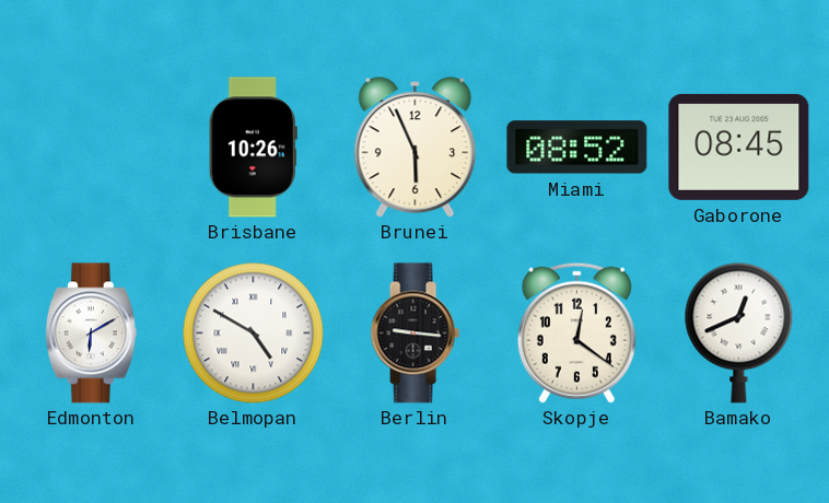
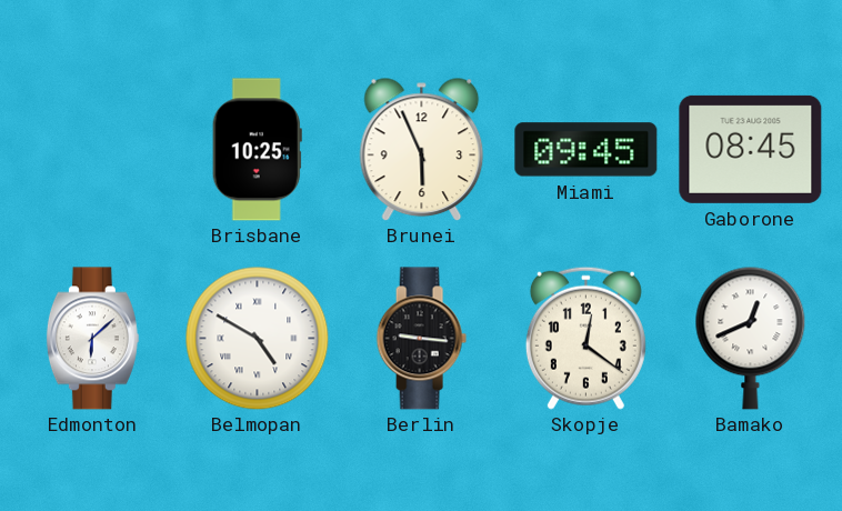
Brisbane: 10:26 -> 10:25
Miami: 08:52 -> 09:45
Edmonton: 6:10 -> 6:08
